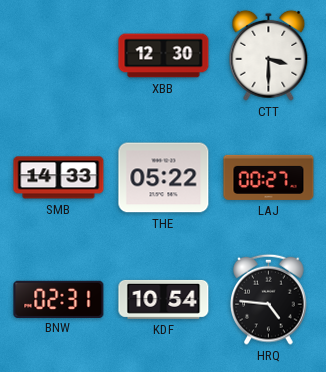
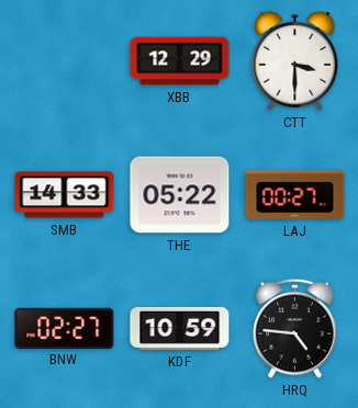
XBB: 12:30 -> 12:29
BNW: 02:31 -> 02:27
KDF: 10:54 -> 10:59
